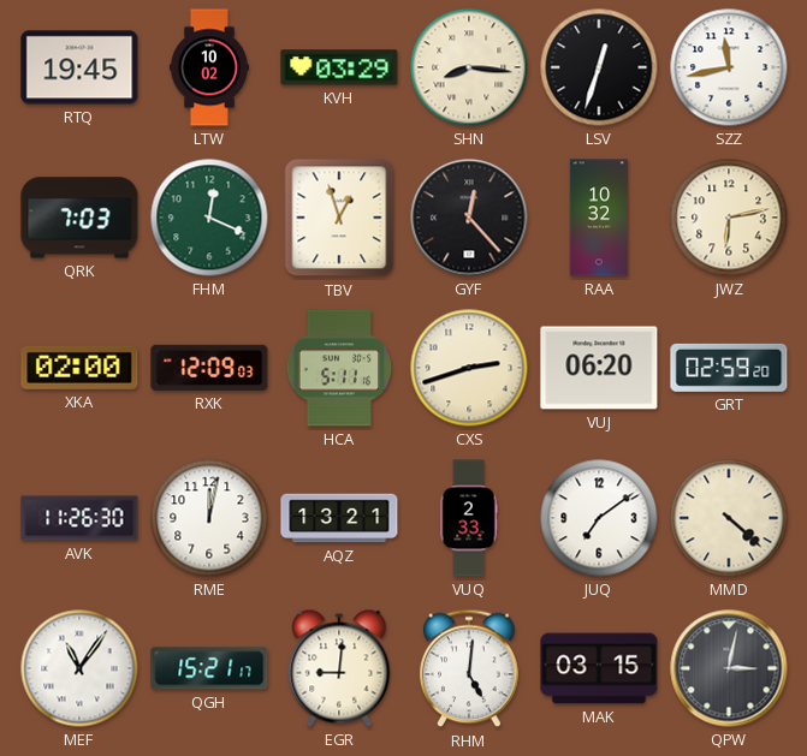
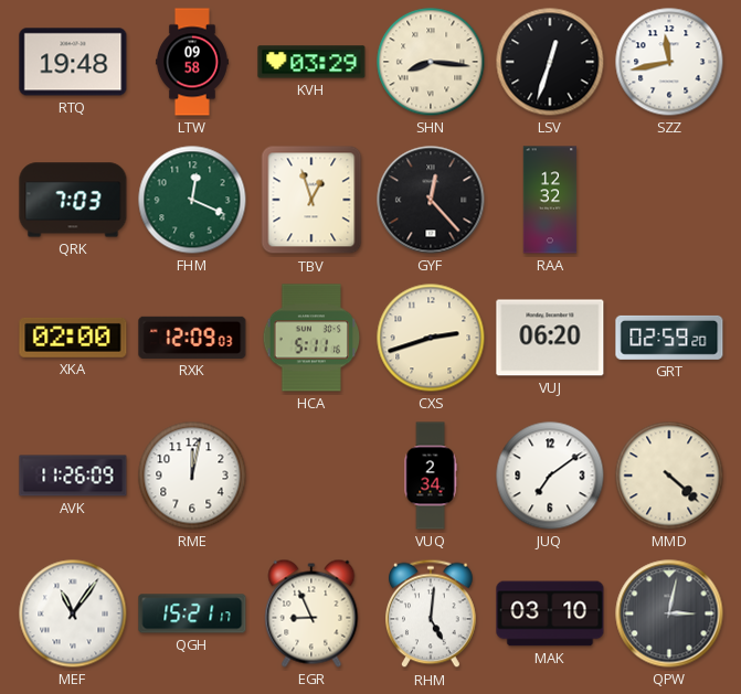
RTQ: 19:45 -> 19:48
LTW: 10:02 -> 09:58
RAA: 10:32 -> 12:32
JWZ: 6:13 -> none
AVK: 11:26:30 -> 11:26:09
AQZ: 13:21 -> none
VUQ: 2:33 -> 2:34
EGR: 9:01 -> 8:56
MAK: 03:15 -> 03:10
